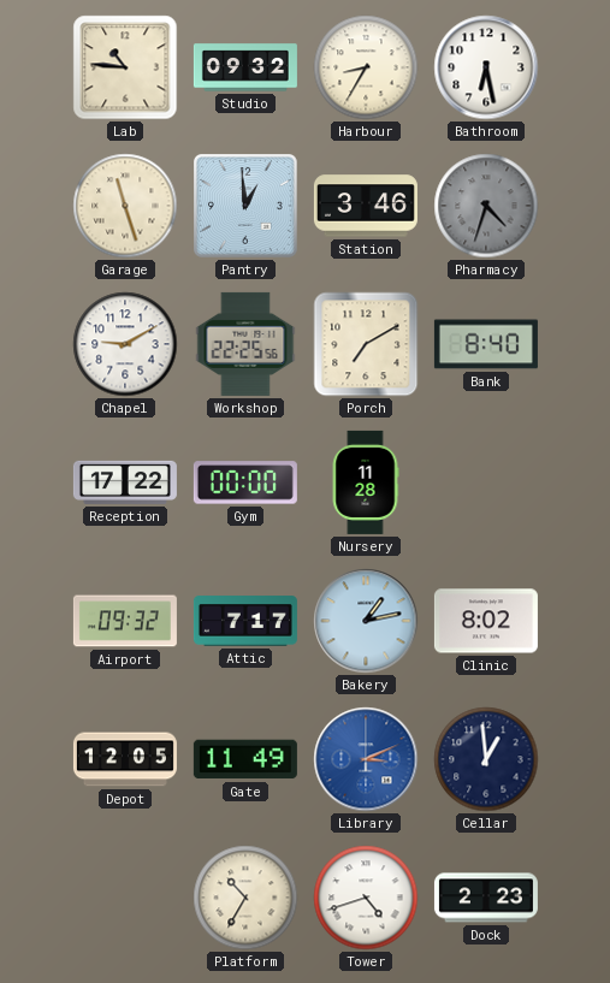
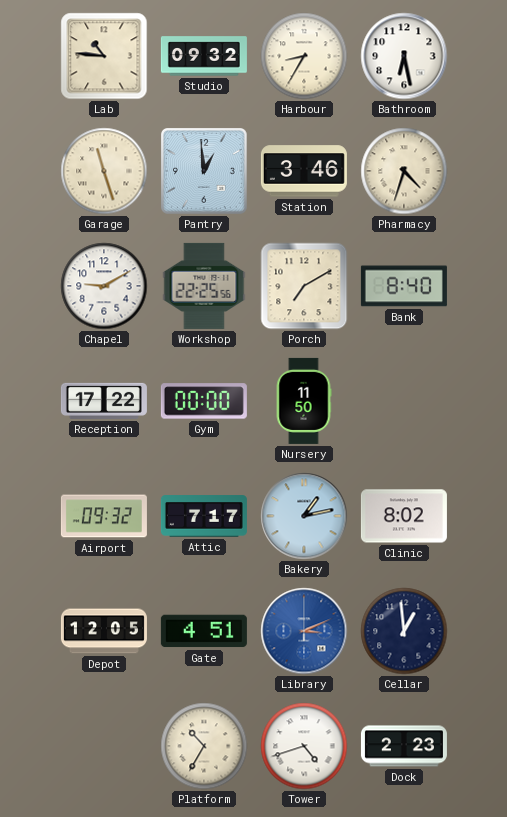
Pharmacy dial: grey -> cream
Nursery: 11:28 -> 11:50
Gate: 11:49 -> 4:51
